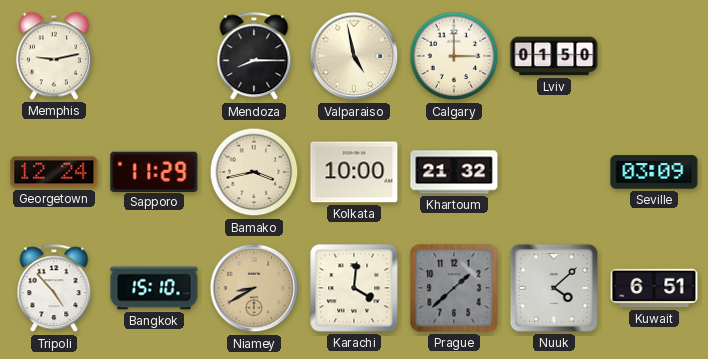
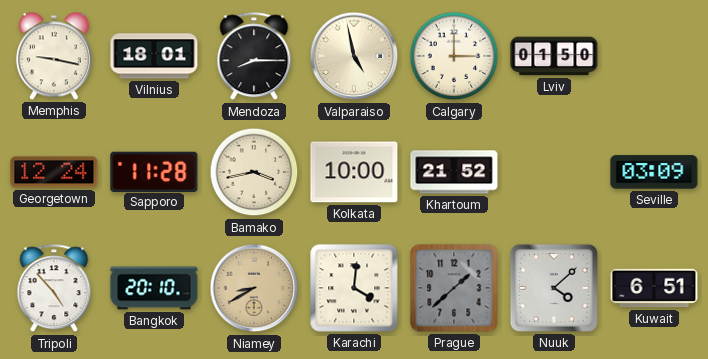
Memphis: 9:13 -> 9:17
Vilnius: none -> 18:01
Sapporo: 11:29 -> 11:28
Khartoum: 21:32 -> 21:52
Bangkok: 15:10 -> 20:10
